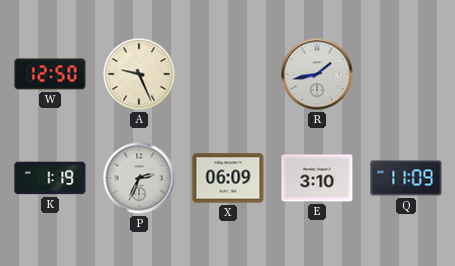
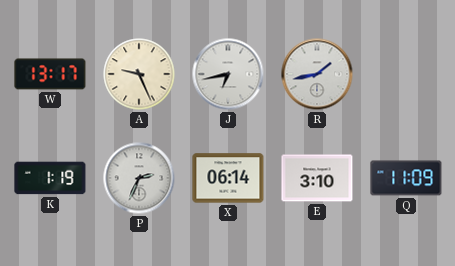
W: 12:50 -> 13:17
J: none -> 6:43
X: 06:09 -> 06:14
